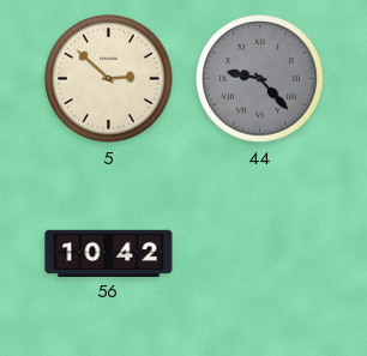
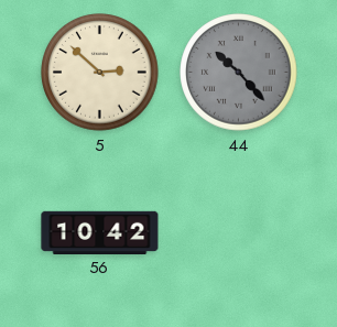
44: 9:23 -> 10:23
